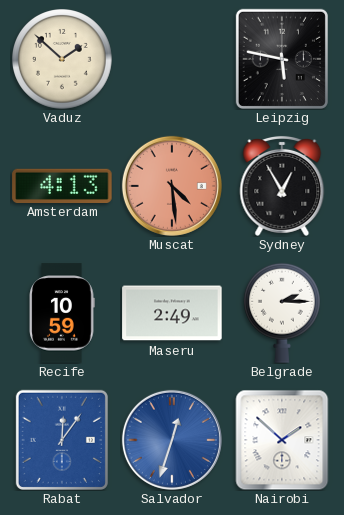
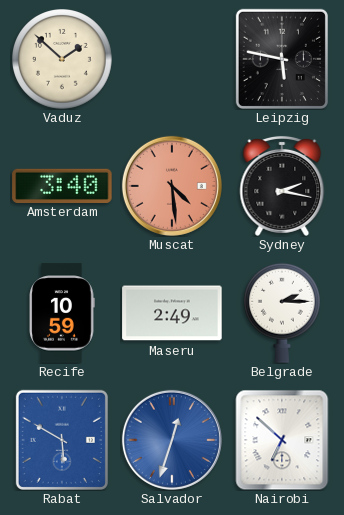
Amsterdam: 4:13 -> 3:40
Sydney: 12:55 -> 2:17
Rabat: 12:06 -> 5:50
Nairobi: 1:52 -> 6:52
